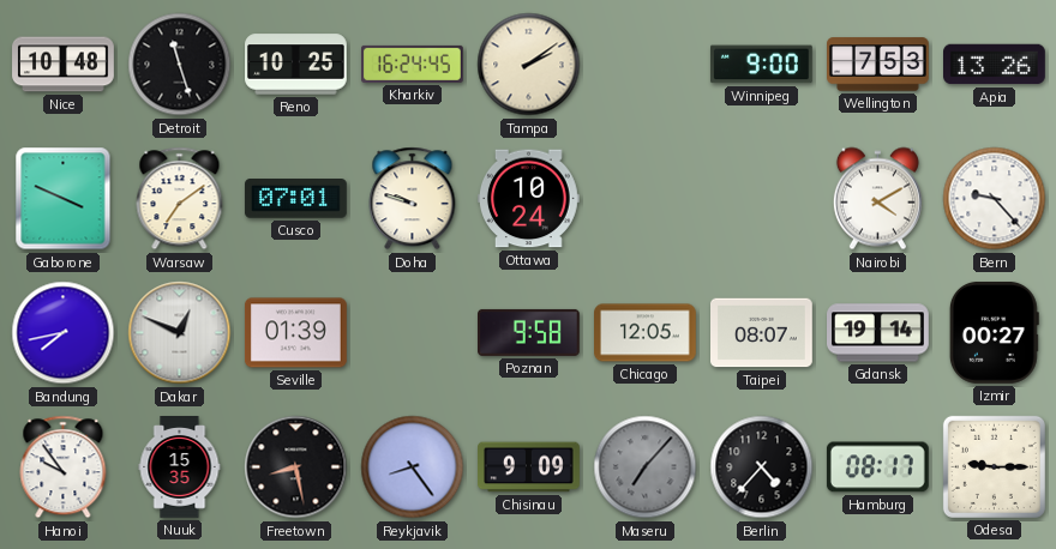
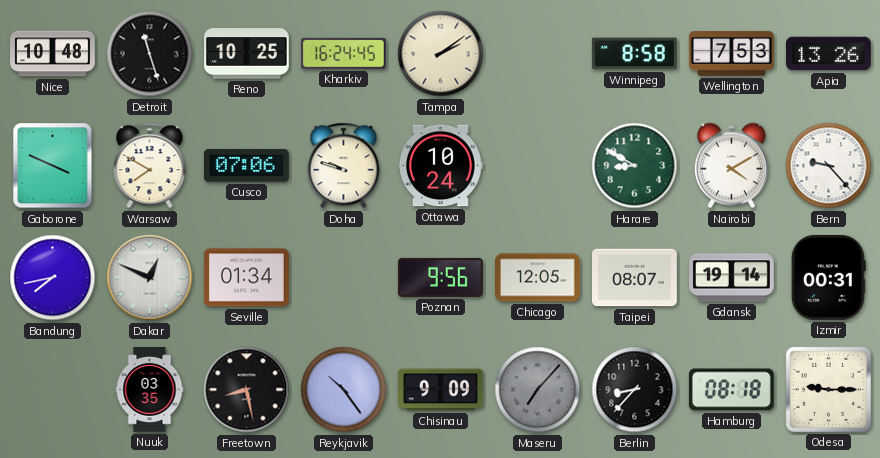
Winnipeg: 9:00 -> 8:58
Warsaw: 7:09 -> 7:50
Cusco: 07:01 -> 07:06
Harare: none -> 8:50
Seville: 01:39 -> 01:34
Poznan: 9:58 -> 9:56
Izmir: 00:27 -> 00:31
Hanoi: 9:54 -> none
Nuuk: 15:35 -> 03:35
Reykjavik: 8:24 -> 10:24
Berlin: 4:37 -> 8:37
Hamburg: 08:17 -> 08:18
